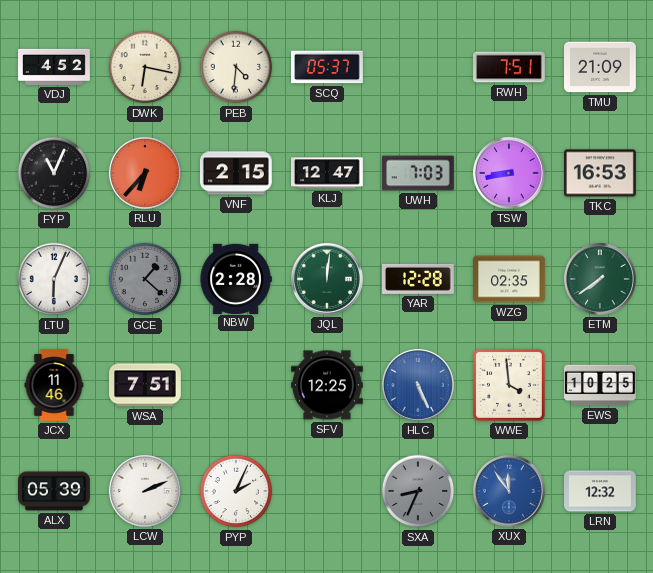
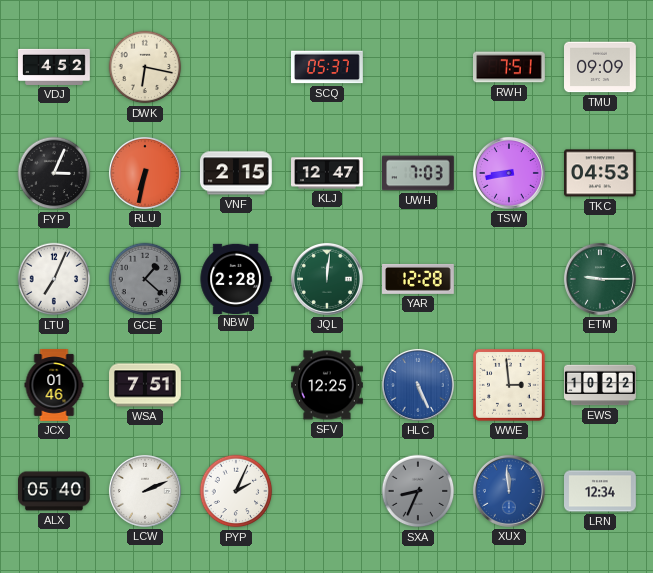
PEB: 4:31 -> none
TMU: 21:09 -> 09:09
FYP: 11:04 -> 3:04
RLU: 6:37 -> 6:32
TKC: 16:53 -> 04:53
LTU: 6:04 -> 7:04
WZG: 02:35 -> none
ETM: 7:39 -> 9:15
JCX: 11:46 -> 01:46
WWE: 3:59 -> 2:59
EWS: 10:25 -> 10:22
ALX: 05:39 -> 05:40
XUX: 11:54 -> 11:59
LRN: 12:32 -> 12:34
